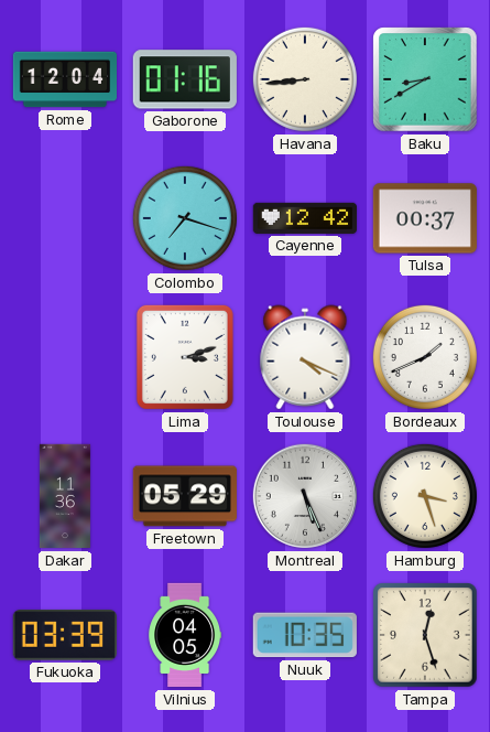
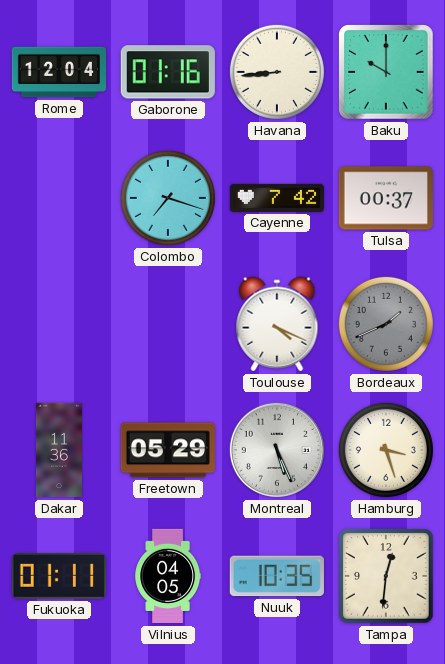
Baku: 8:40 -> 10:00
Cayenne: 12:42 -> 7:42
Lima: 3:12 -> none
Bordeaux dial: white -> grey
Fukuoka: 03:39 -> 01:11
Tampa: 12:27 -> 12:31
